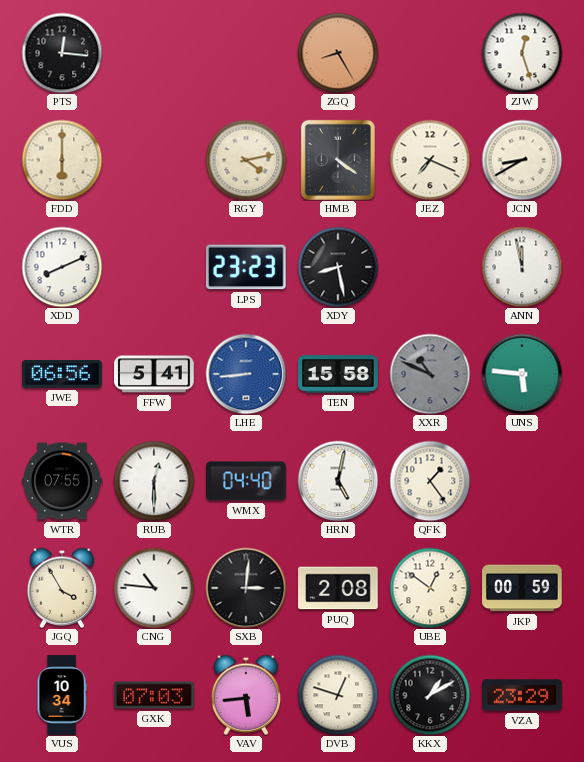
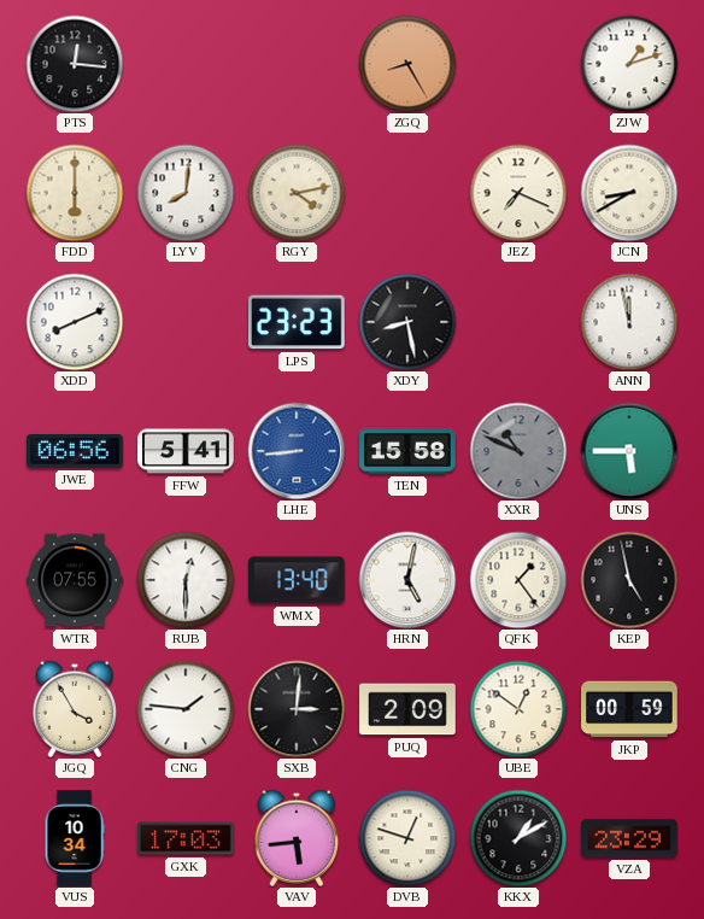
ZJW: 12:27 -> 1:12
LYV: none -> 8:01
HMB: 4:21 -> none
UNS: 5:46 -> 5:45
WMX: 04:40 -> 13:40
KEP: none -> 4:58
CNG: 10:46 -> 1:46
PUQ: 2:08 -> 2:09
GXK: 07:03 -> 17:03
